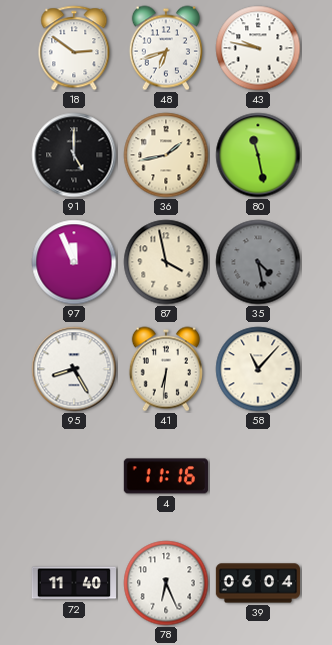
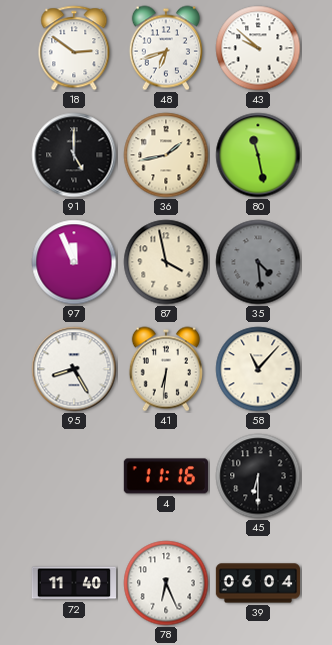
43: 9:47 -> 9:52
35: 4:28 -> 4:29
45: none -> 6:30
